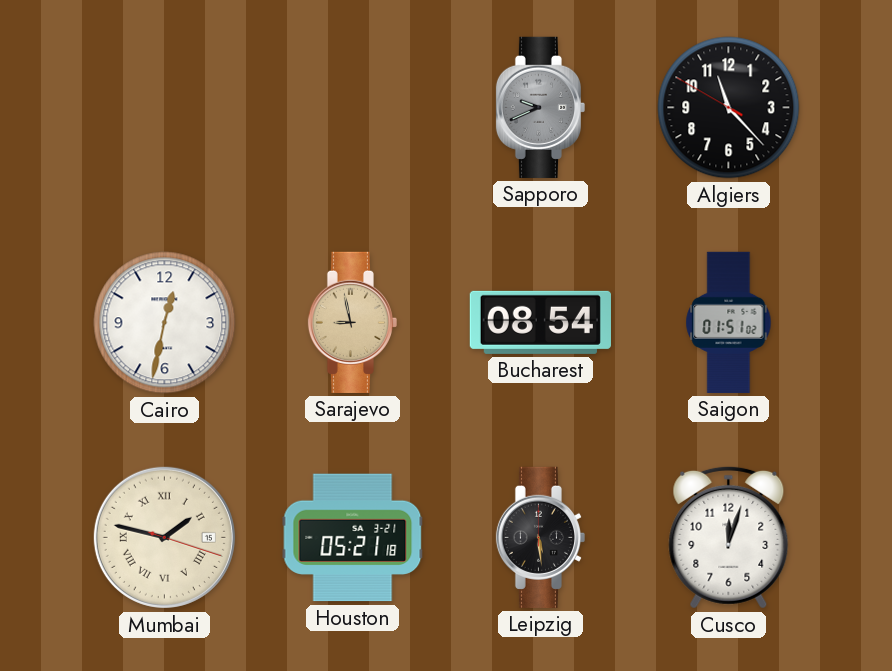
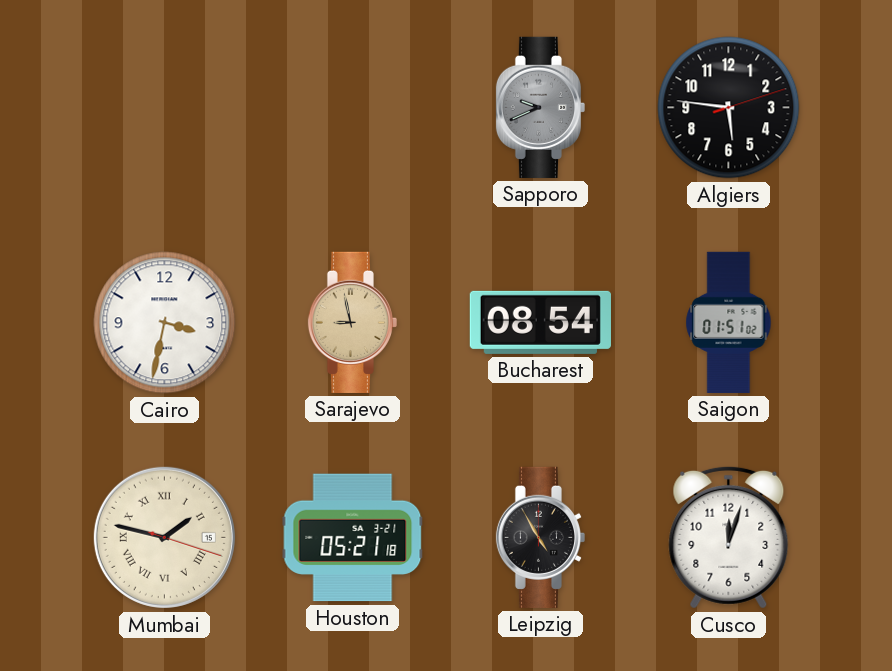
Algiers: 11:22 -> 5:46
Cairo: 12:32 -> 3:32
Leipzig: 5:29 -> 4:55
